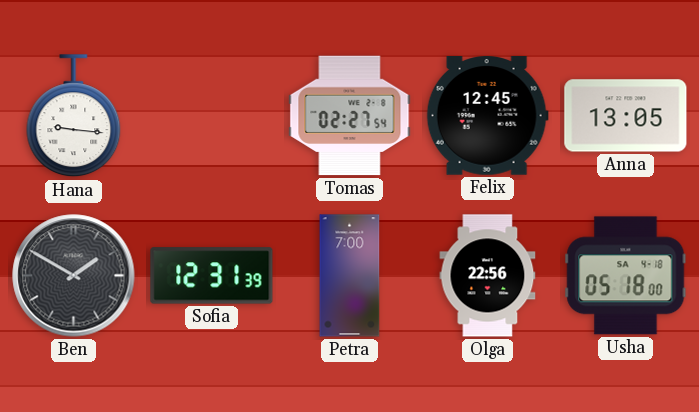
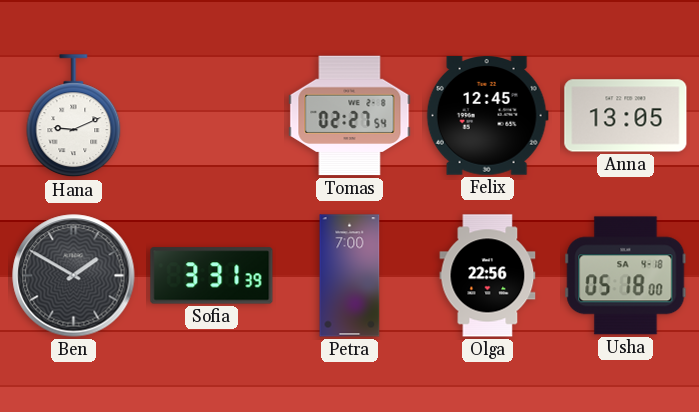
Hana: 9:16 -> 9:11
Sofia: 12:31 -> 3:31
